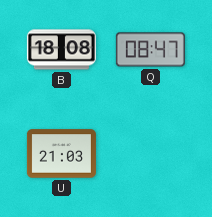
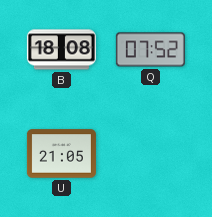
Q: 08:47 -> 07:52
U: 21:03 -> 21:05
